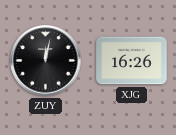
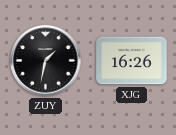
ZUY: 12:02 -> 1:32
